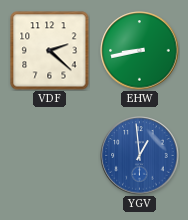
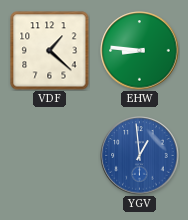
VDF: 2:22 -> 1:22
EHW: 8:43 -> 8:46
